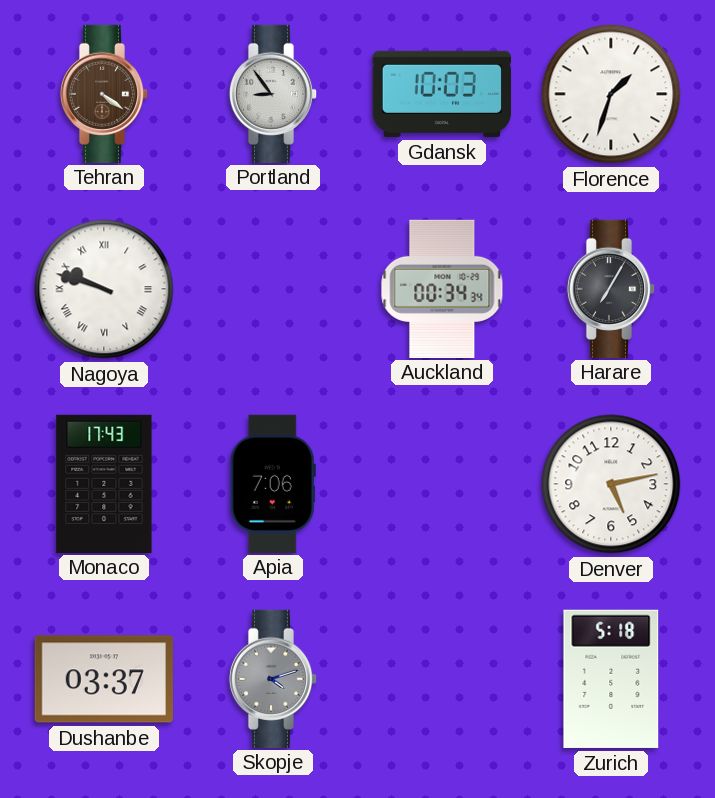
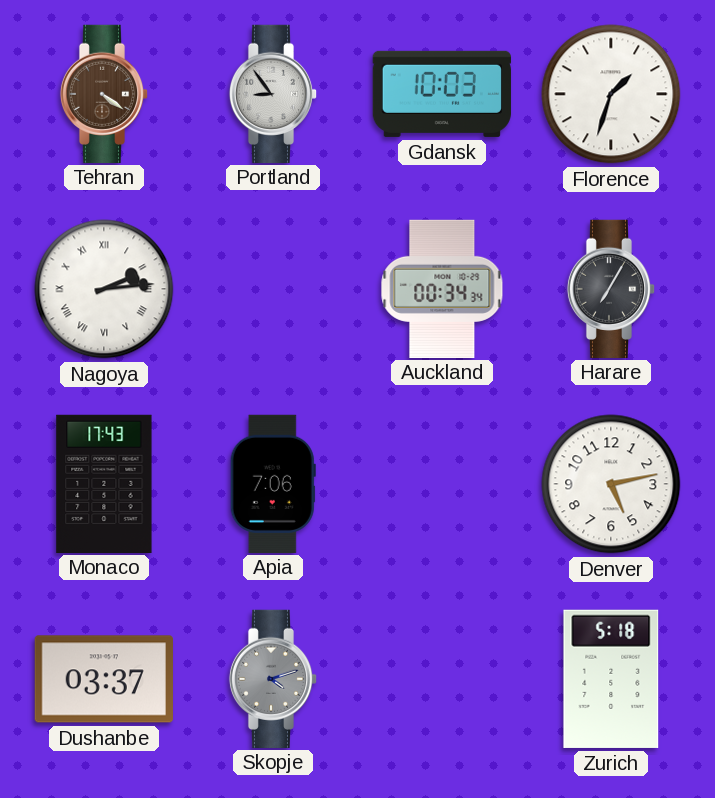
Nagoya: 9:48 -> 2:14
